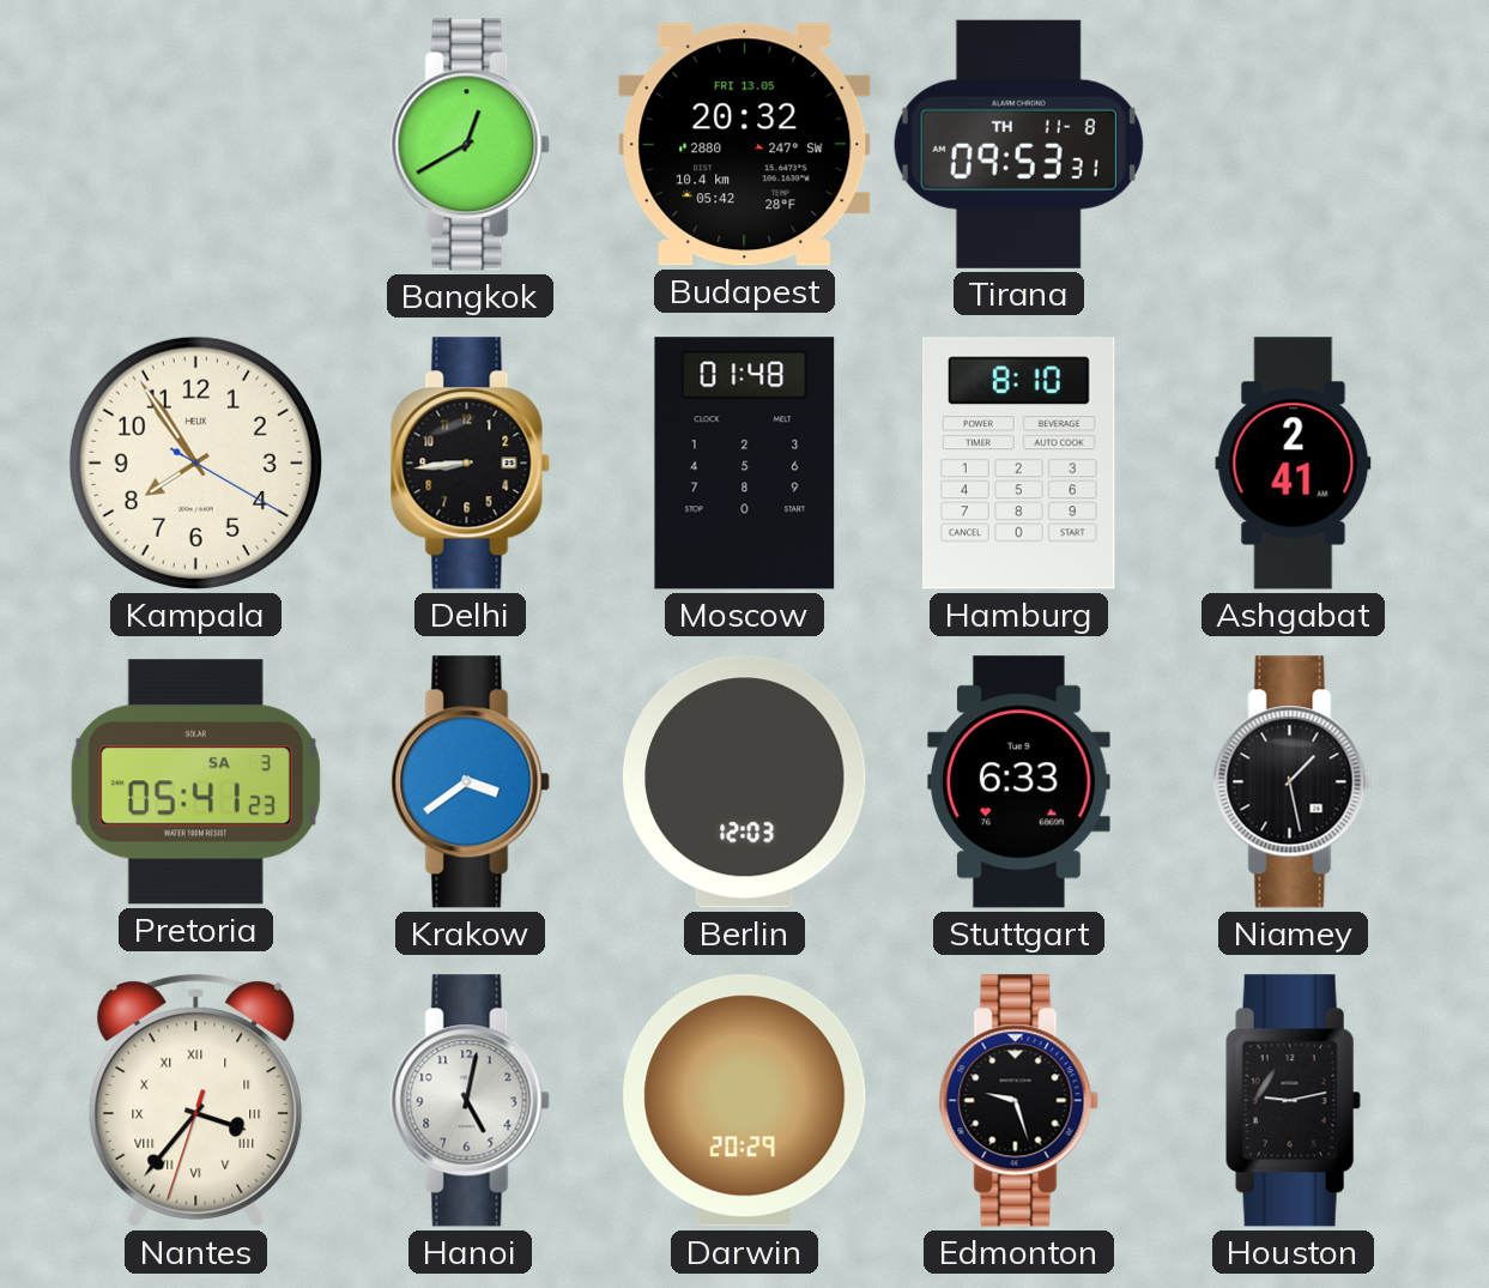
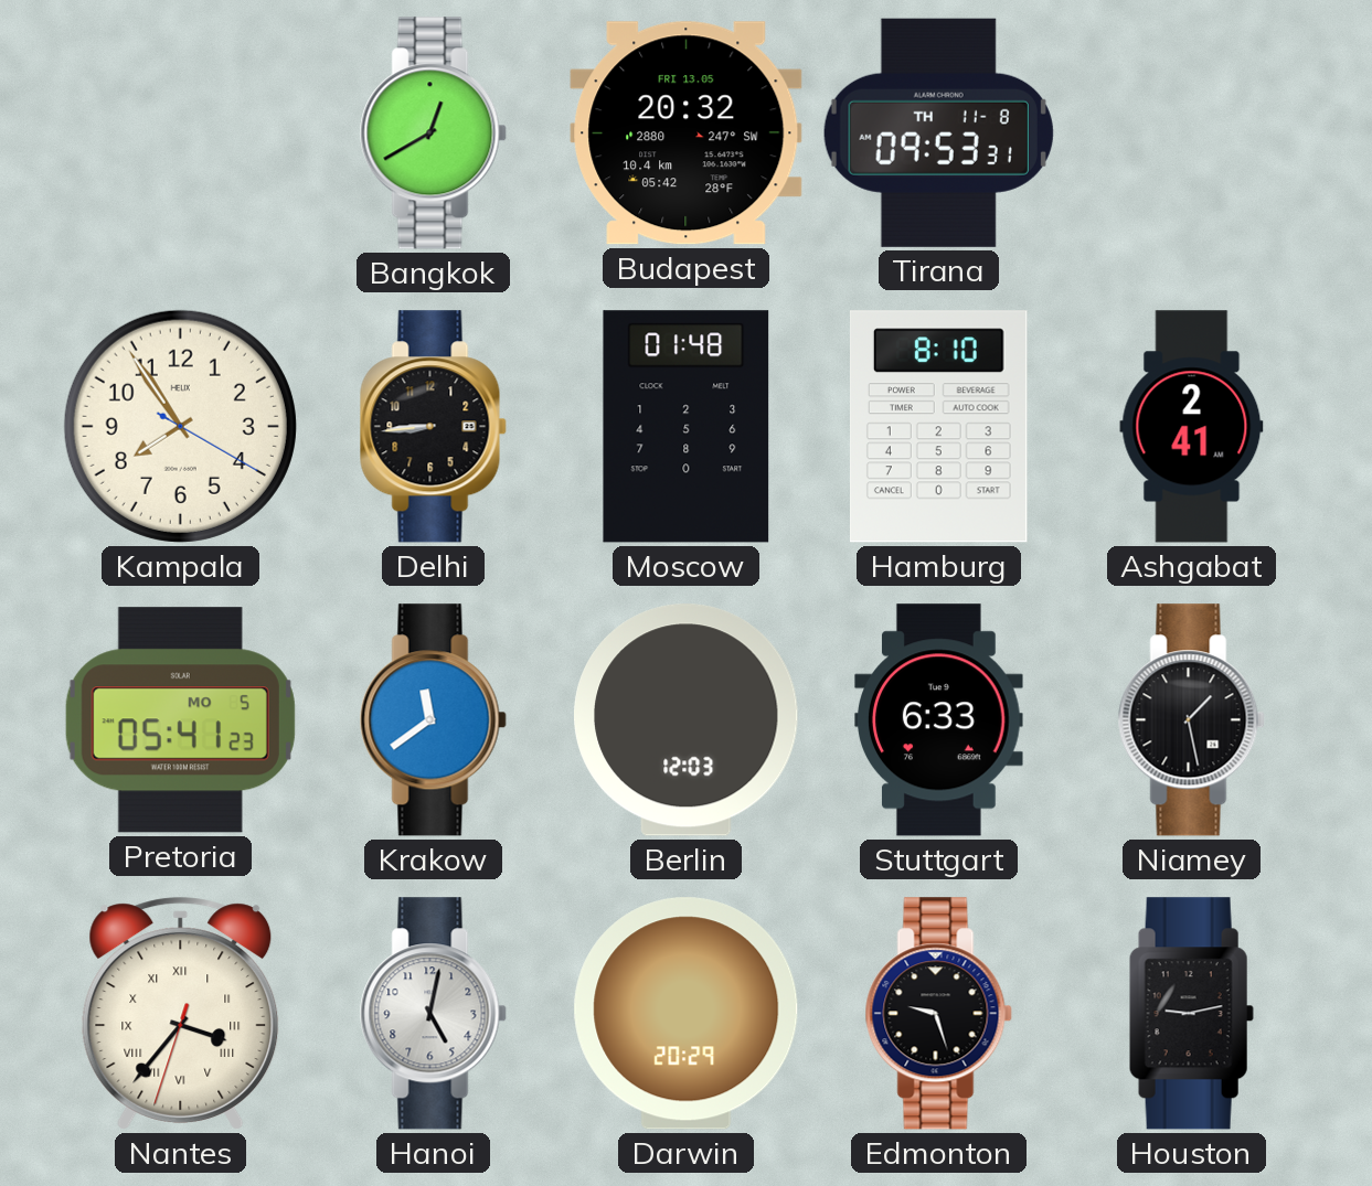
Pretoria date: SA 3 -> MO 5
Krakow: 3:39 -> 11:39
